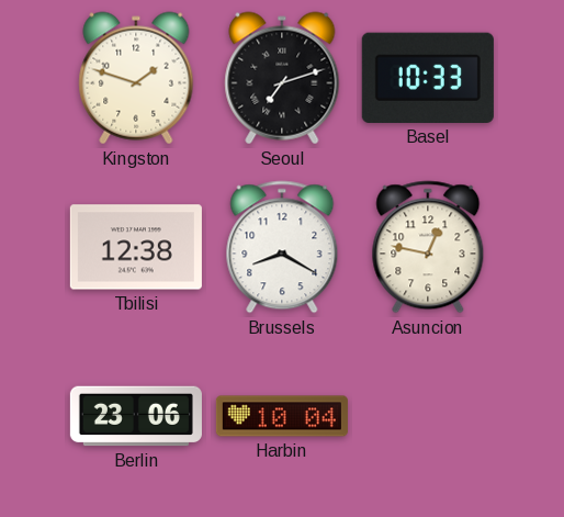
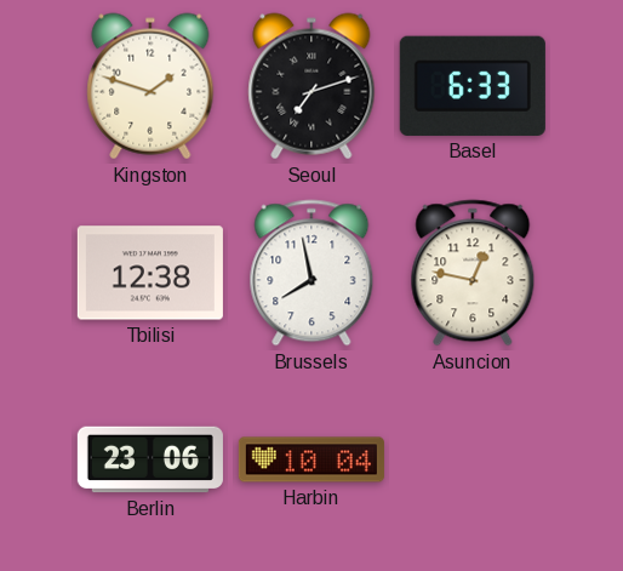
Basel: 10:33 -> 6:33
Brussels: 8:20 -> 7:58
